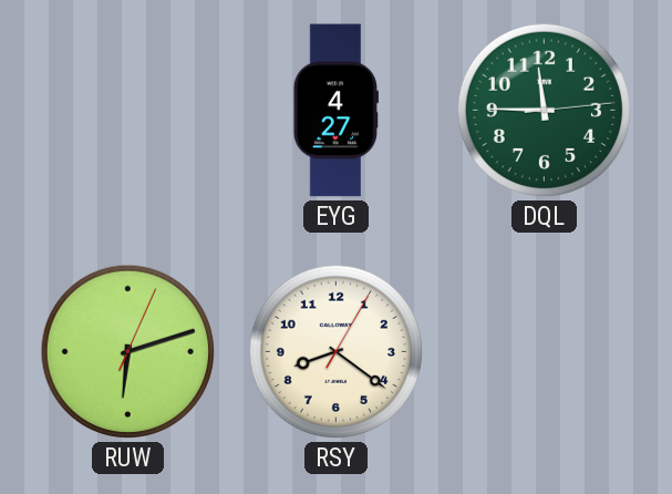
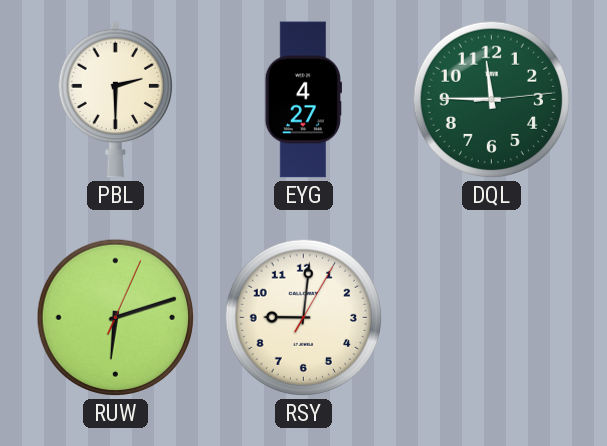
PBL: none -> 2:30
RSY: 8:21 -> 9:01
